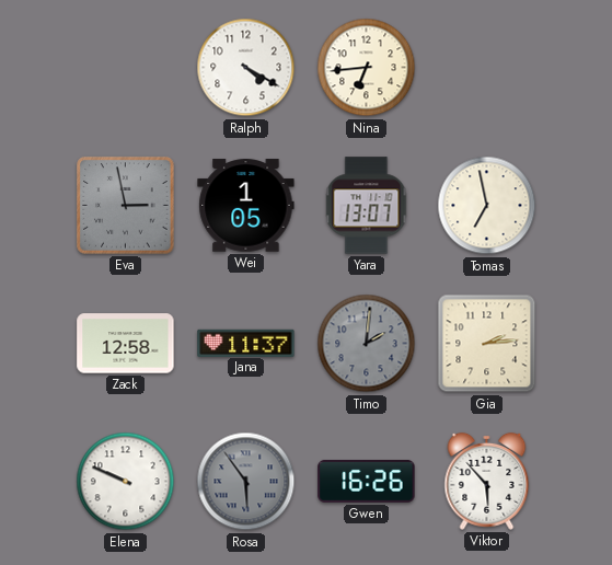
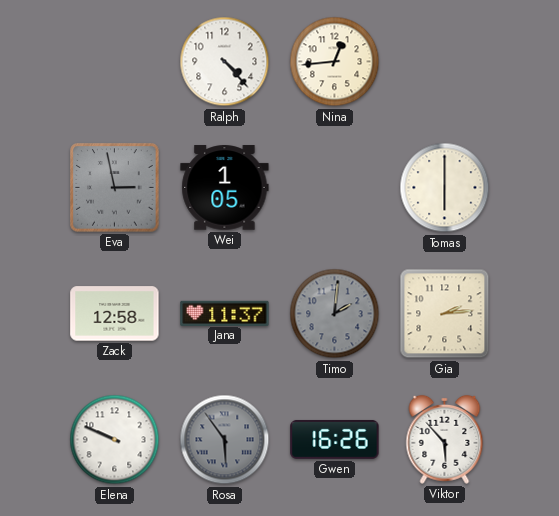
Ralph: 4:20 -> 4:23
Nina: 6:44 -> 12:44
Yara: 13:07 -> none
Tomas: 6:58 -> 6:00
